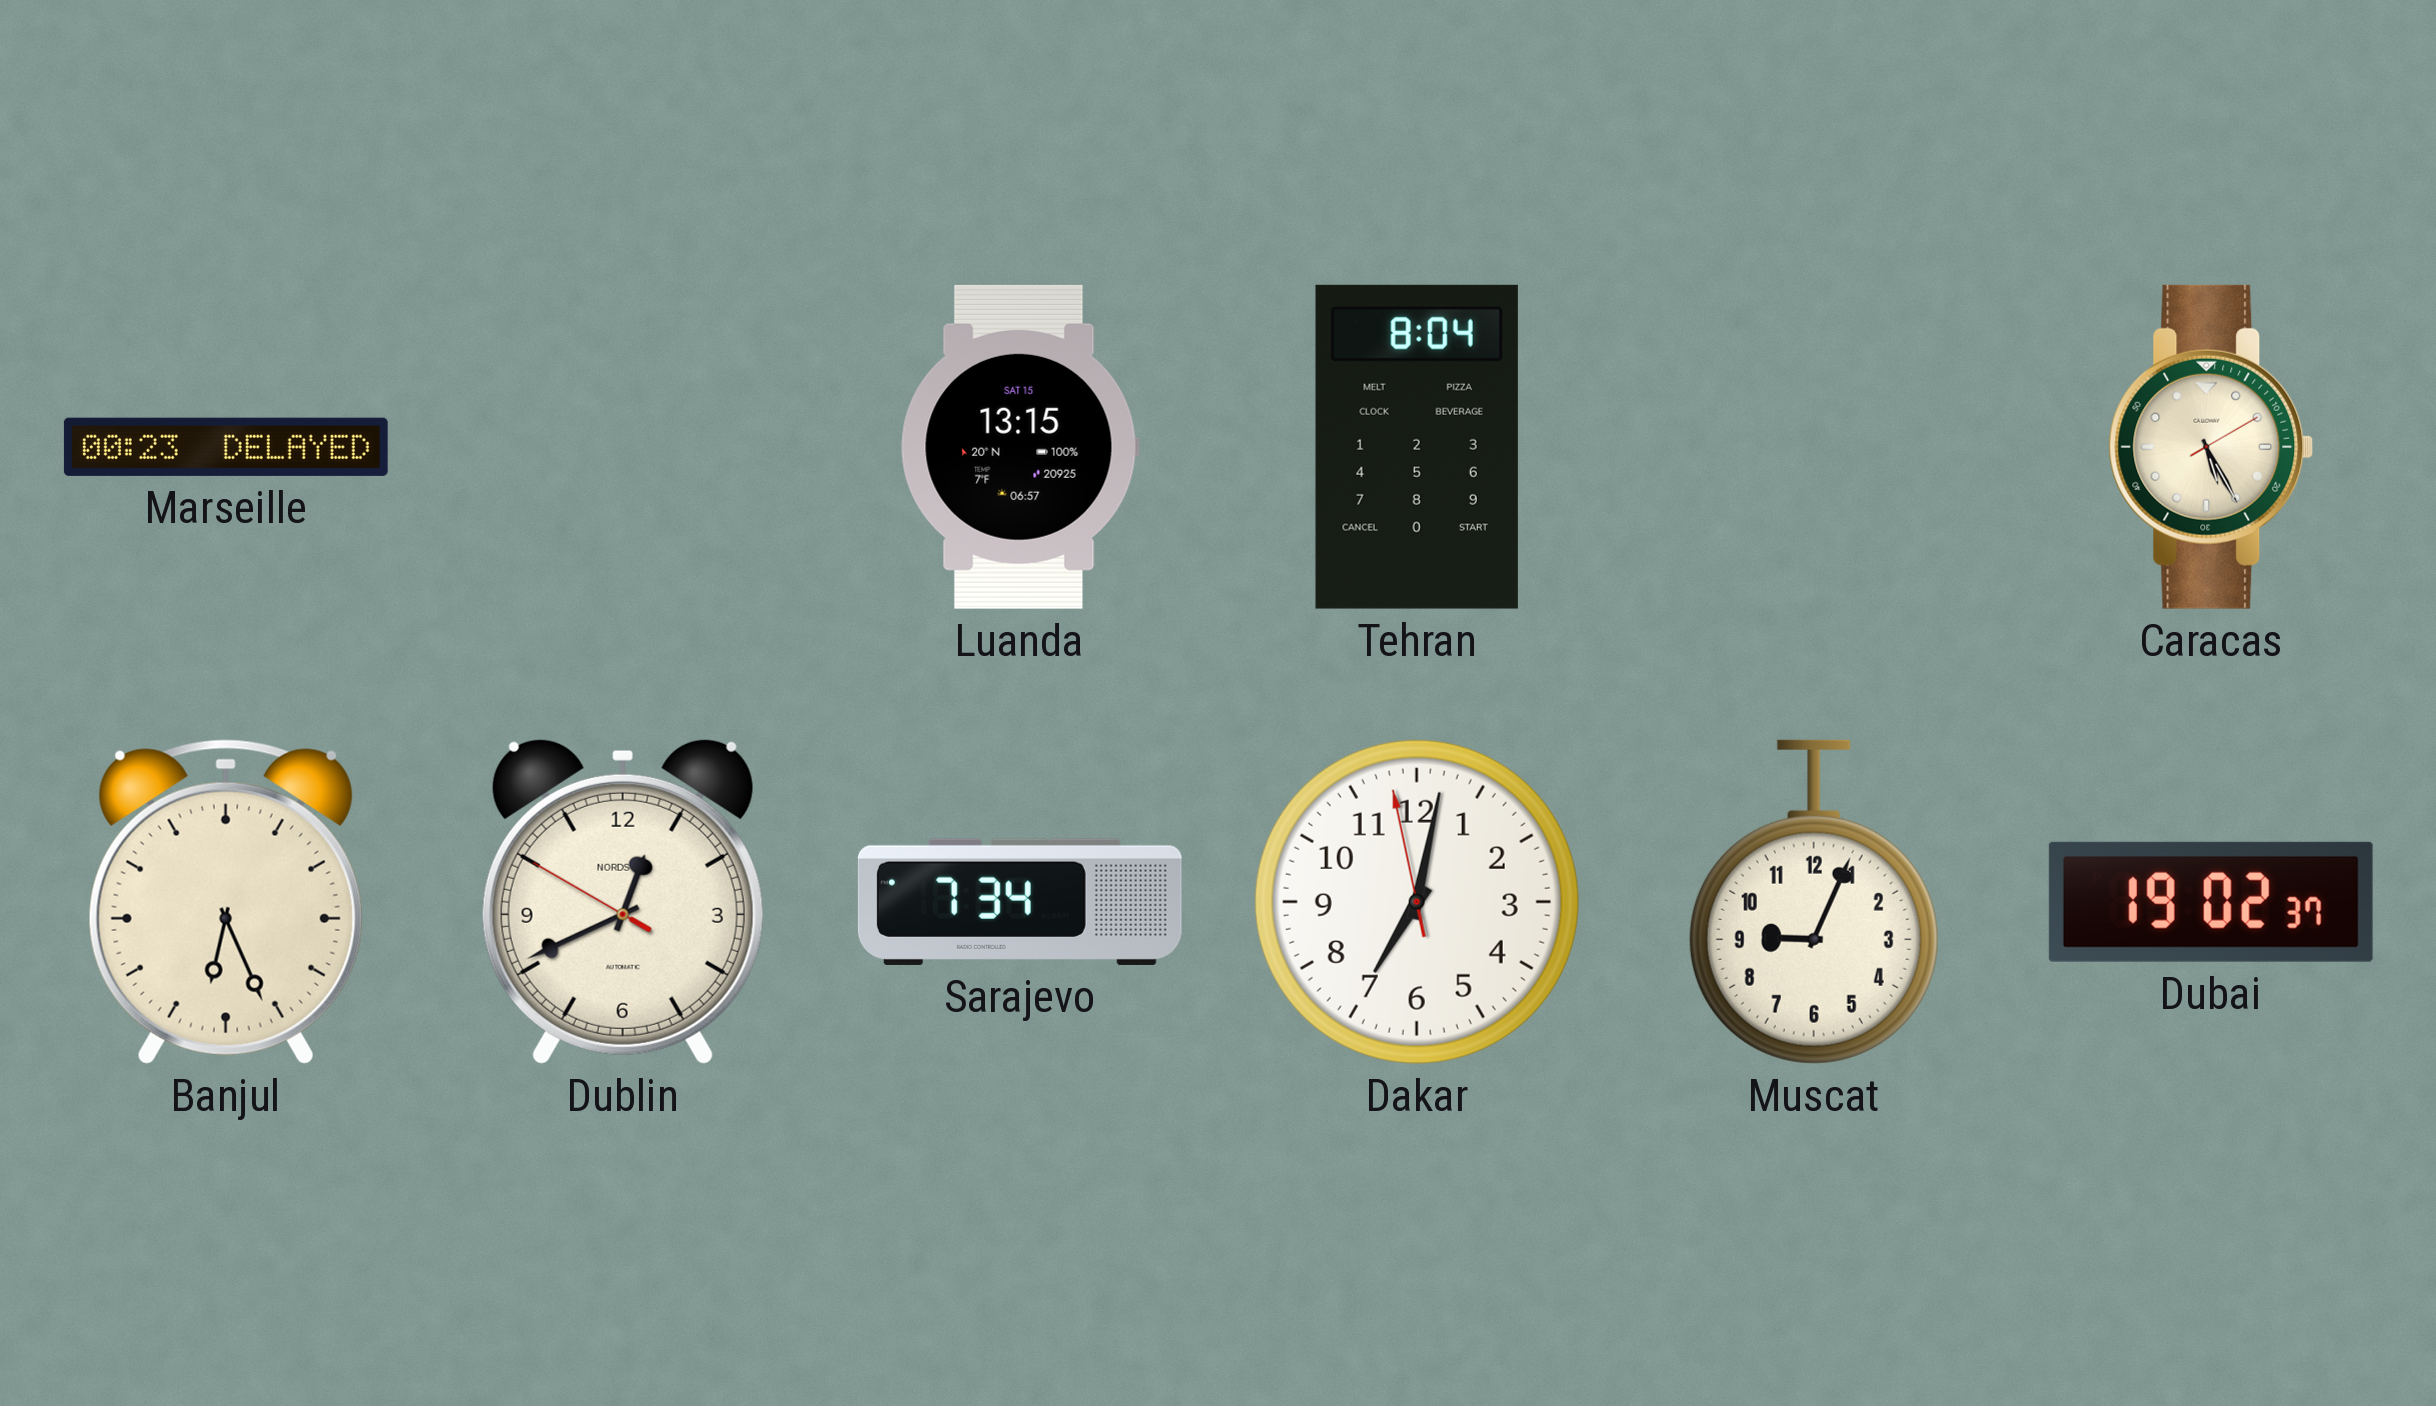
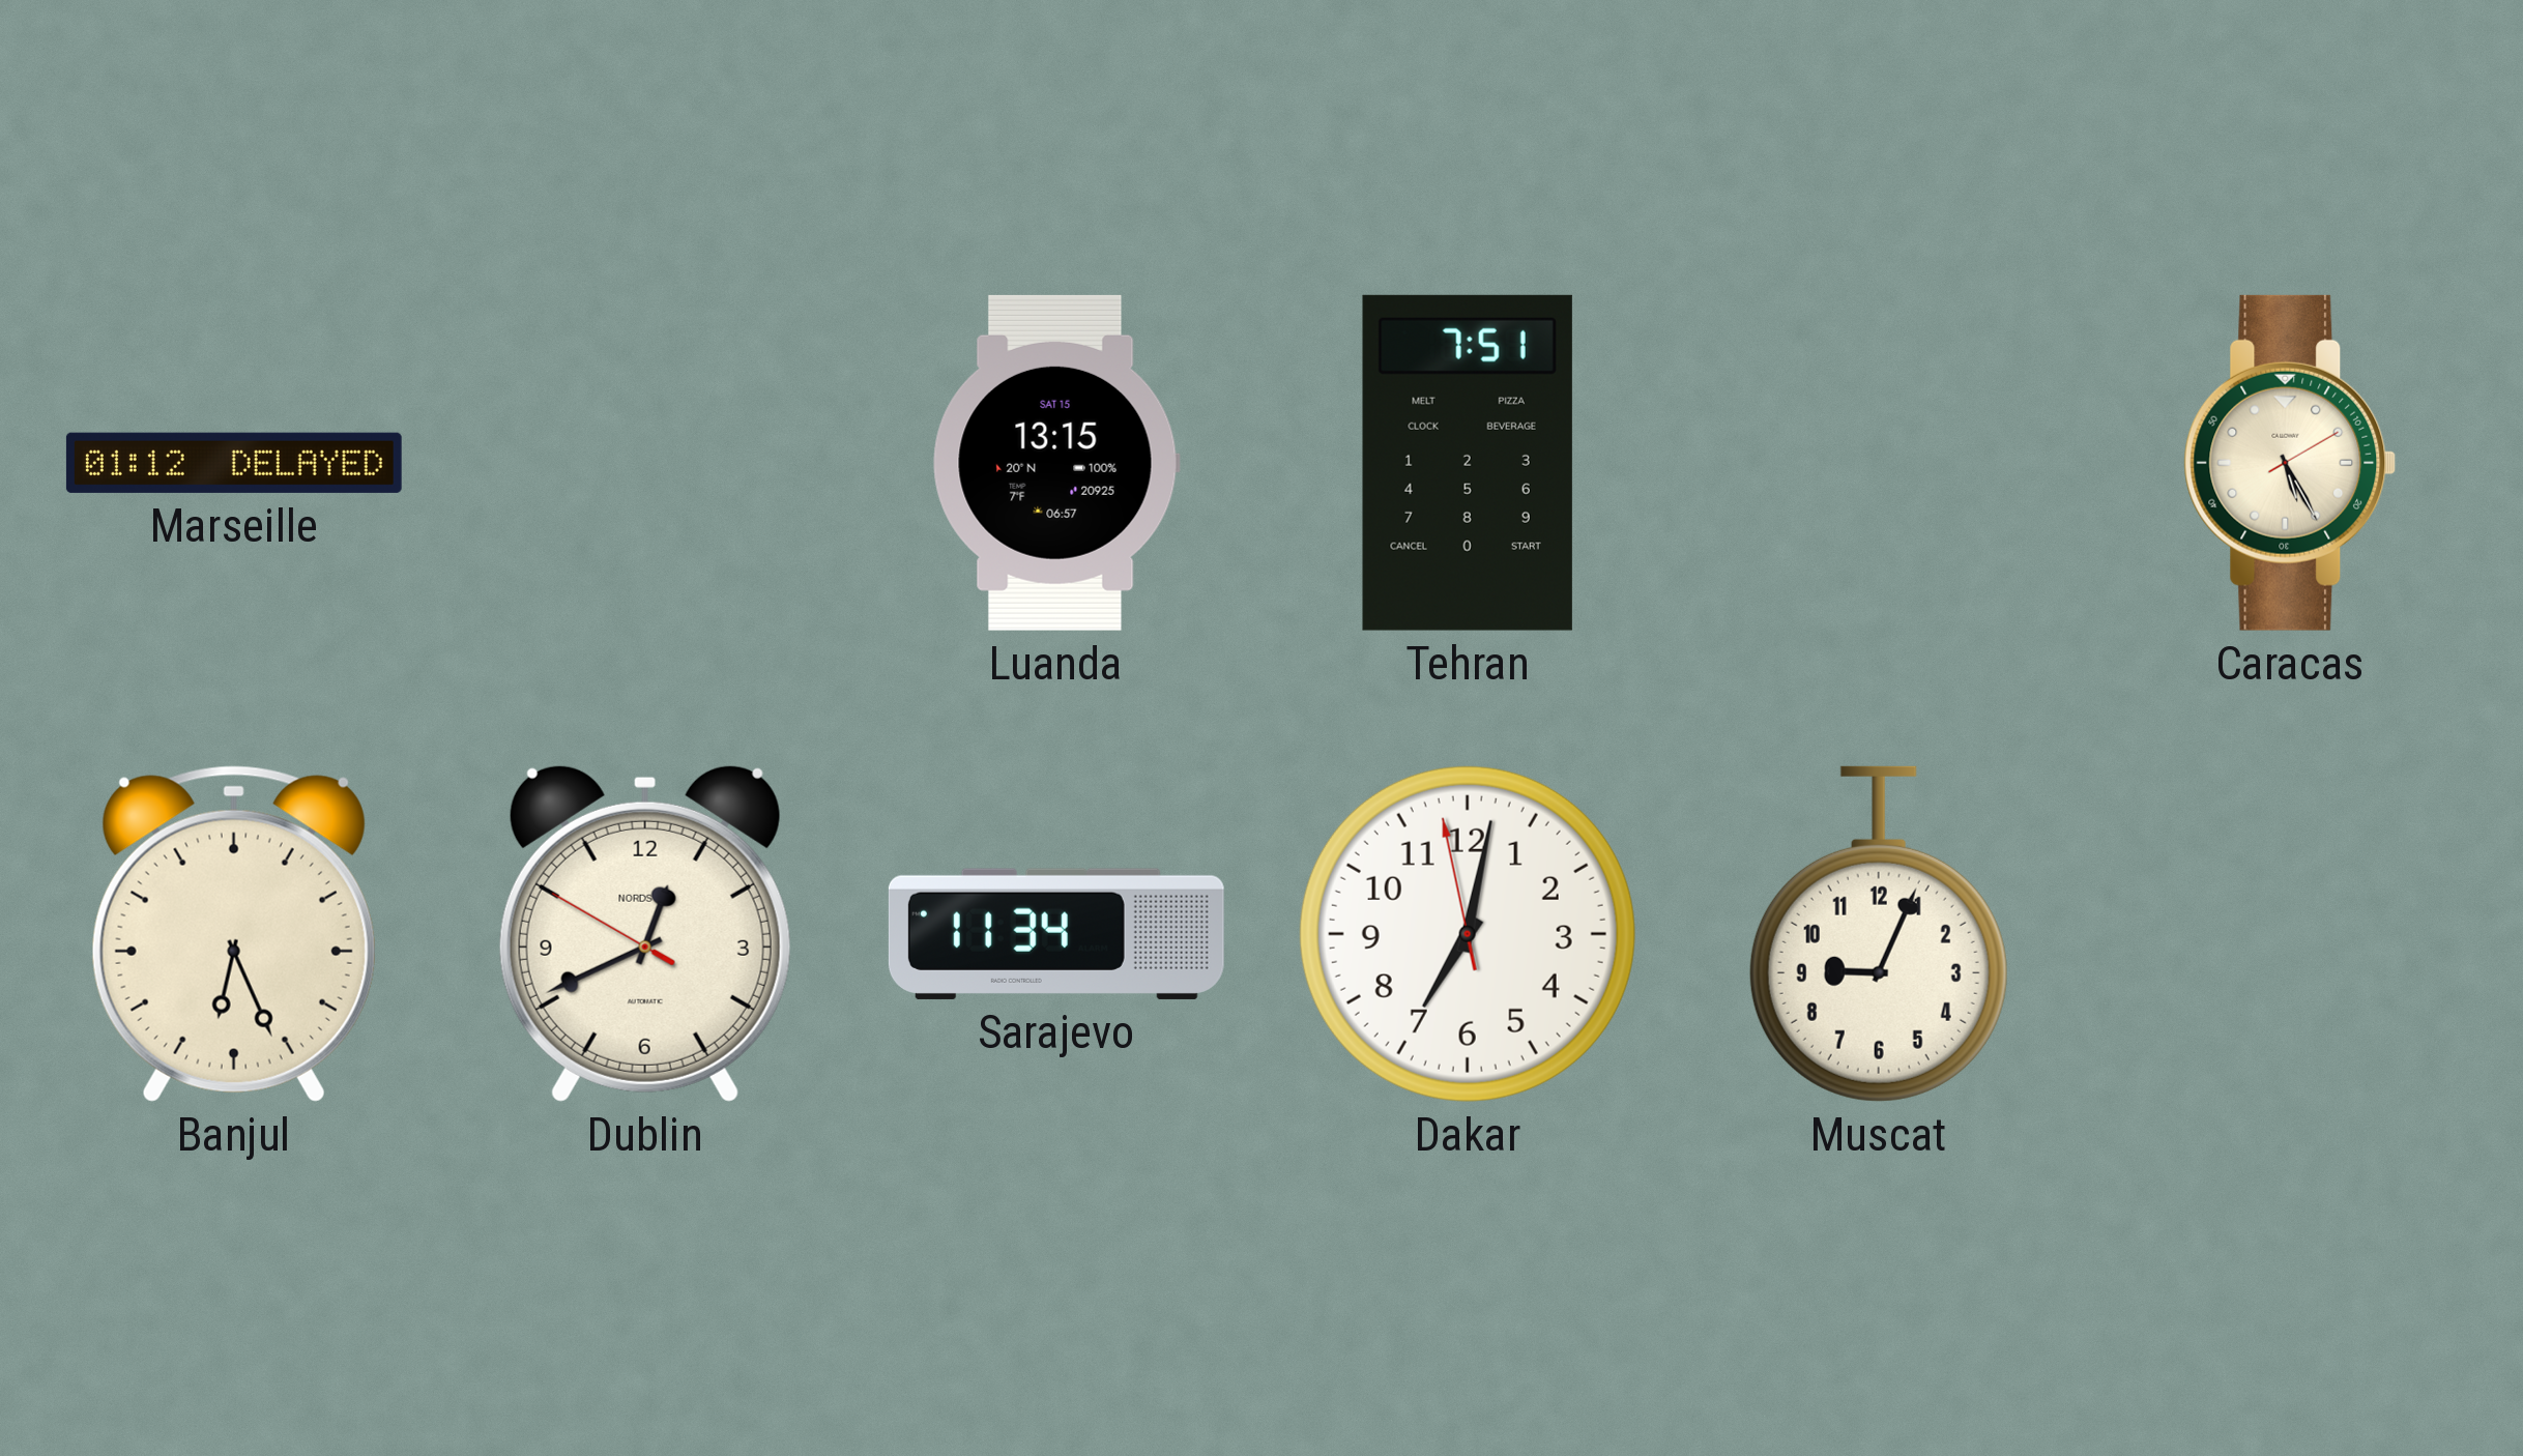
Marseille: 00:23 -> 01:12
Tehran: 8:04 -> 7:51
Sarajevo: 7:34 -> 11:34
Dubai: 19:02 -> none
